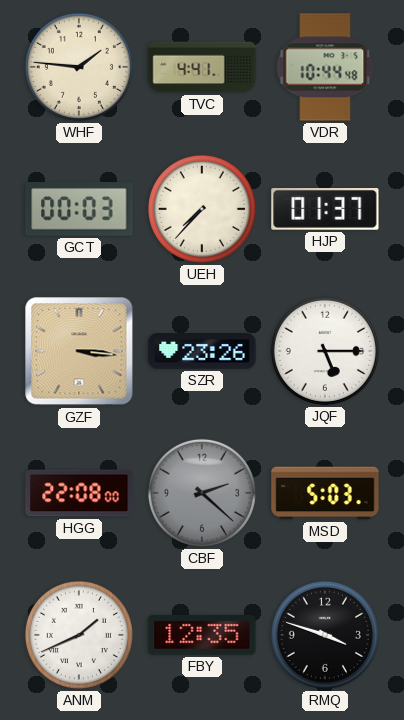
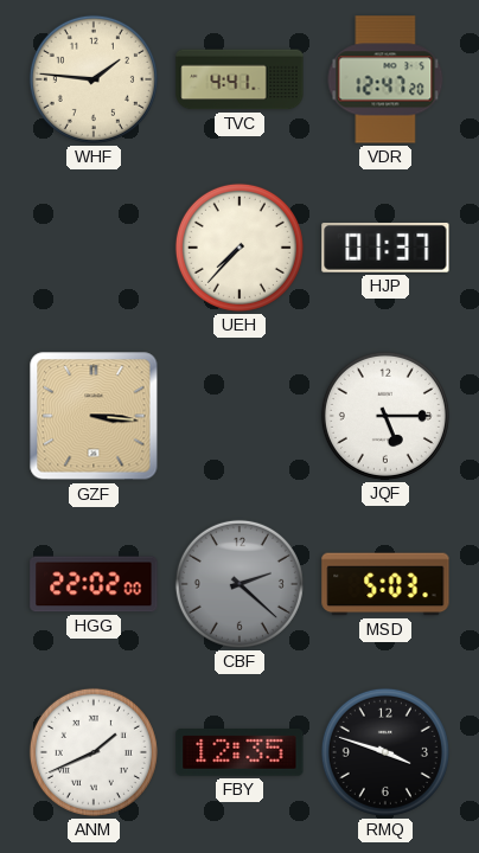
VDR: 10:44 -> 12:47
GCT: 00:03 -> none
SZR: 23:26 -> none
HGG: 22:08 -> 22:02
